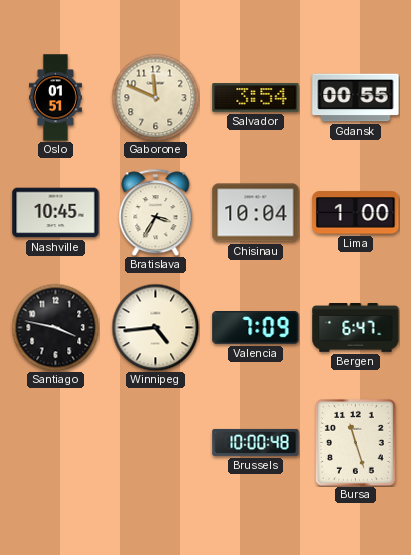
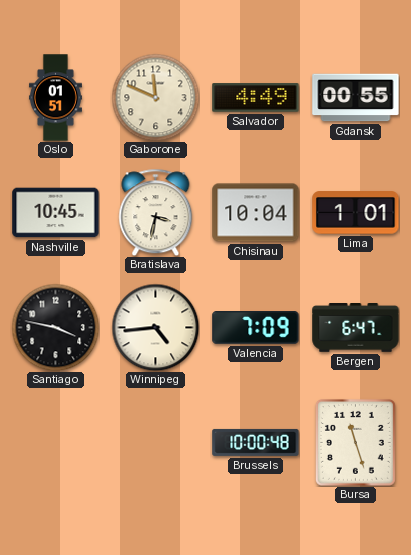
Salvador: 3:54 -> 4:49
Bratislava: 3:35 -> 3:32
Lima: 1:00 -> 1:01
